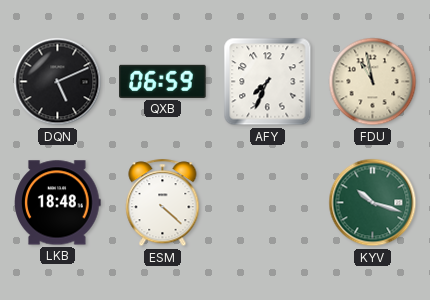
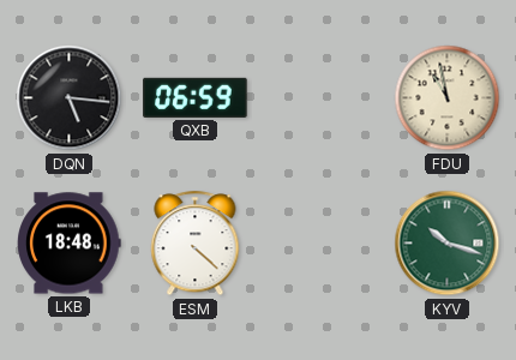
DQN: 5:11 -> 5:16
AFY: 7:34 -> none
